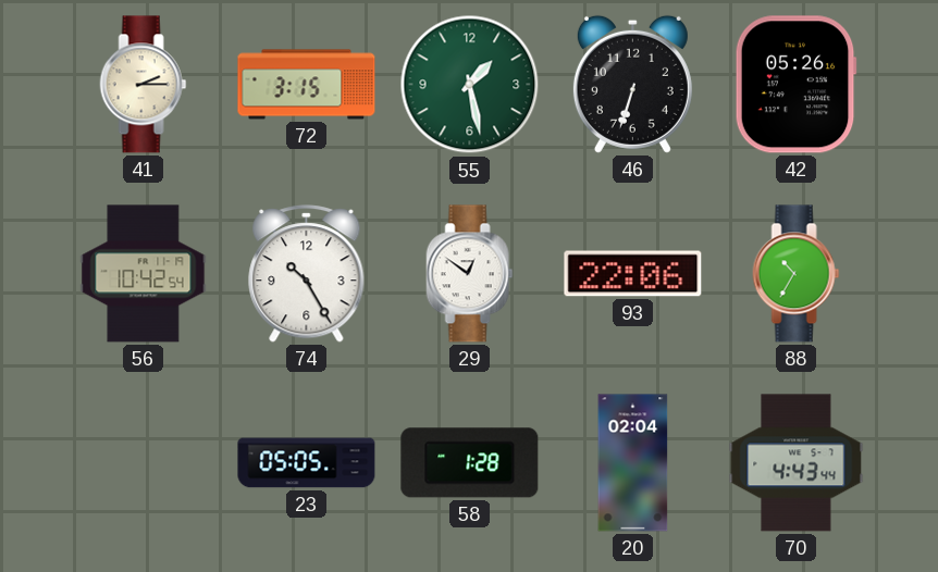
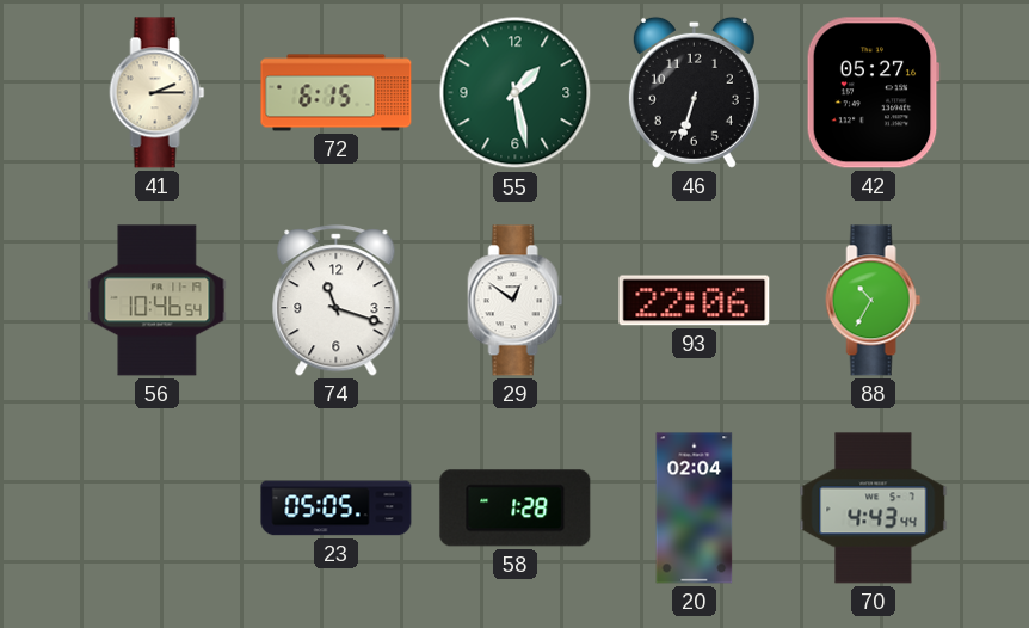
72: 3:15 -> 6:15
42: 05:26 -> 05:27
56: 10:42 -> 10:46
74: 10:25 -> 11:18
